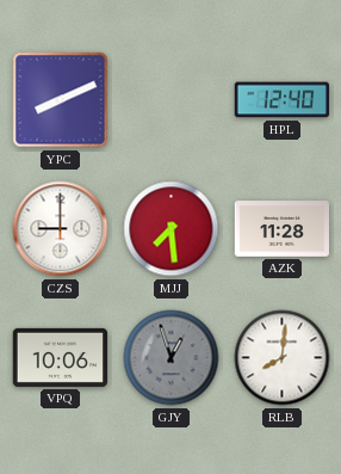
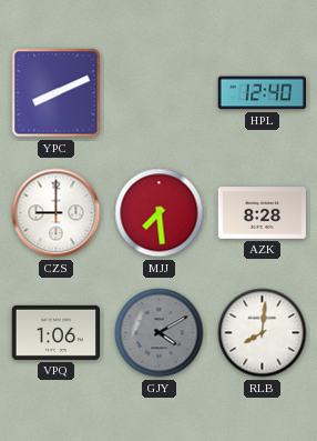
AZK: 11:28 -> 8:28
VPQ: 10:06 -> 1:06
GJY: 12:57 -> 4:10
